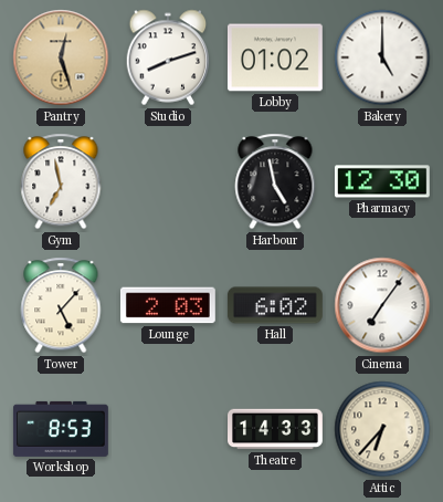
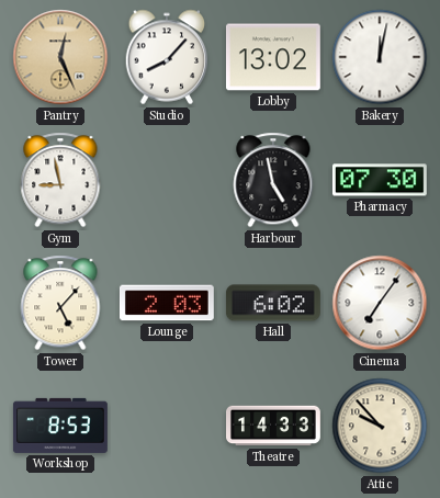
Pantry: 12:27 -> 12:26
Studio: 8:12 -> 8:07
Lobby: 01:02 -> 13:02
Bakery: 5:00 -> 12:02
Gym: 6:58 -> 8:58
Pharmacy: 12:30 -> 07:30
Attic: 6:37 -> 9:53
